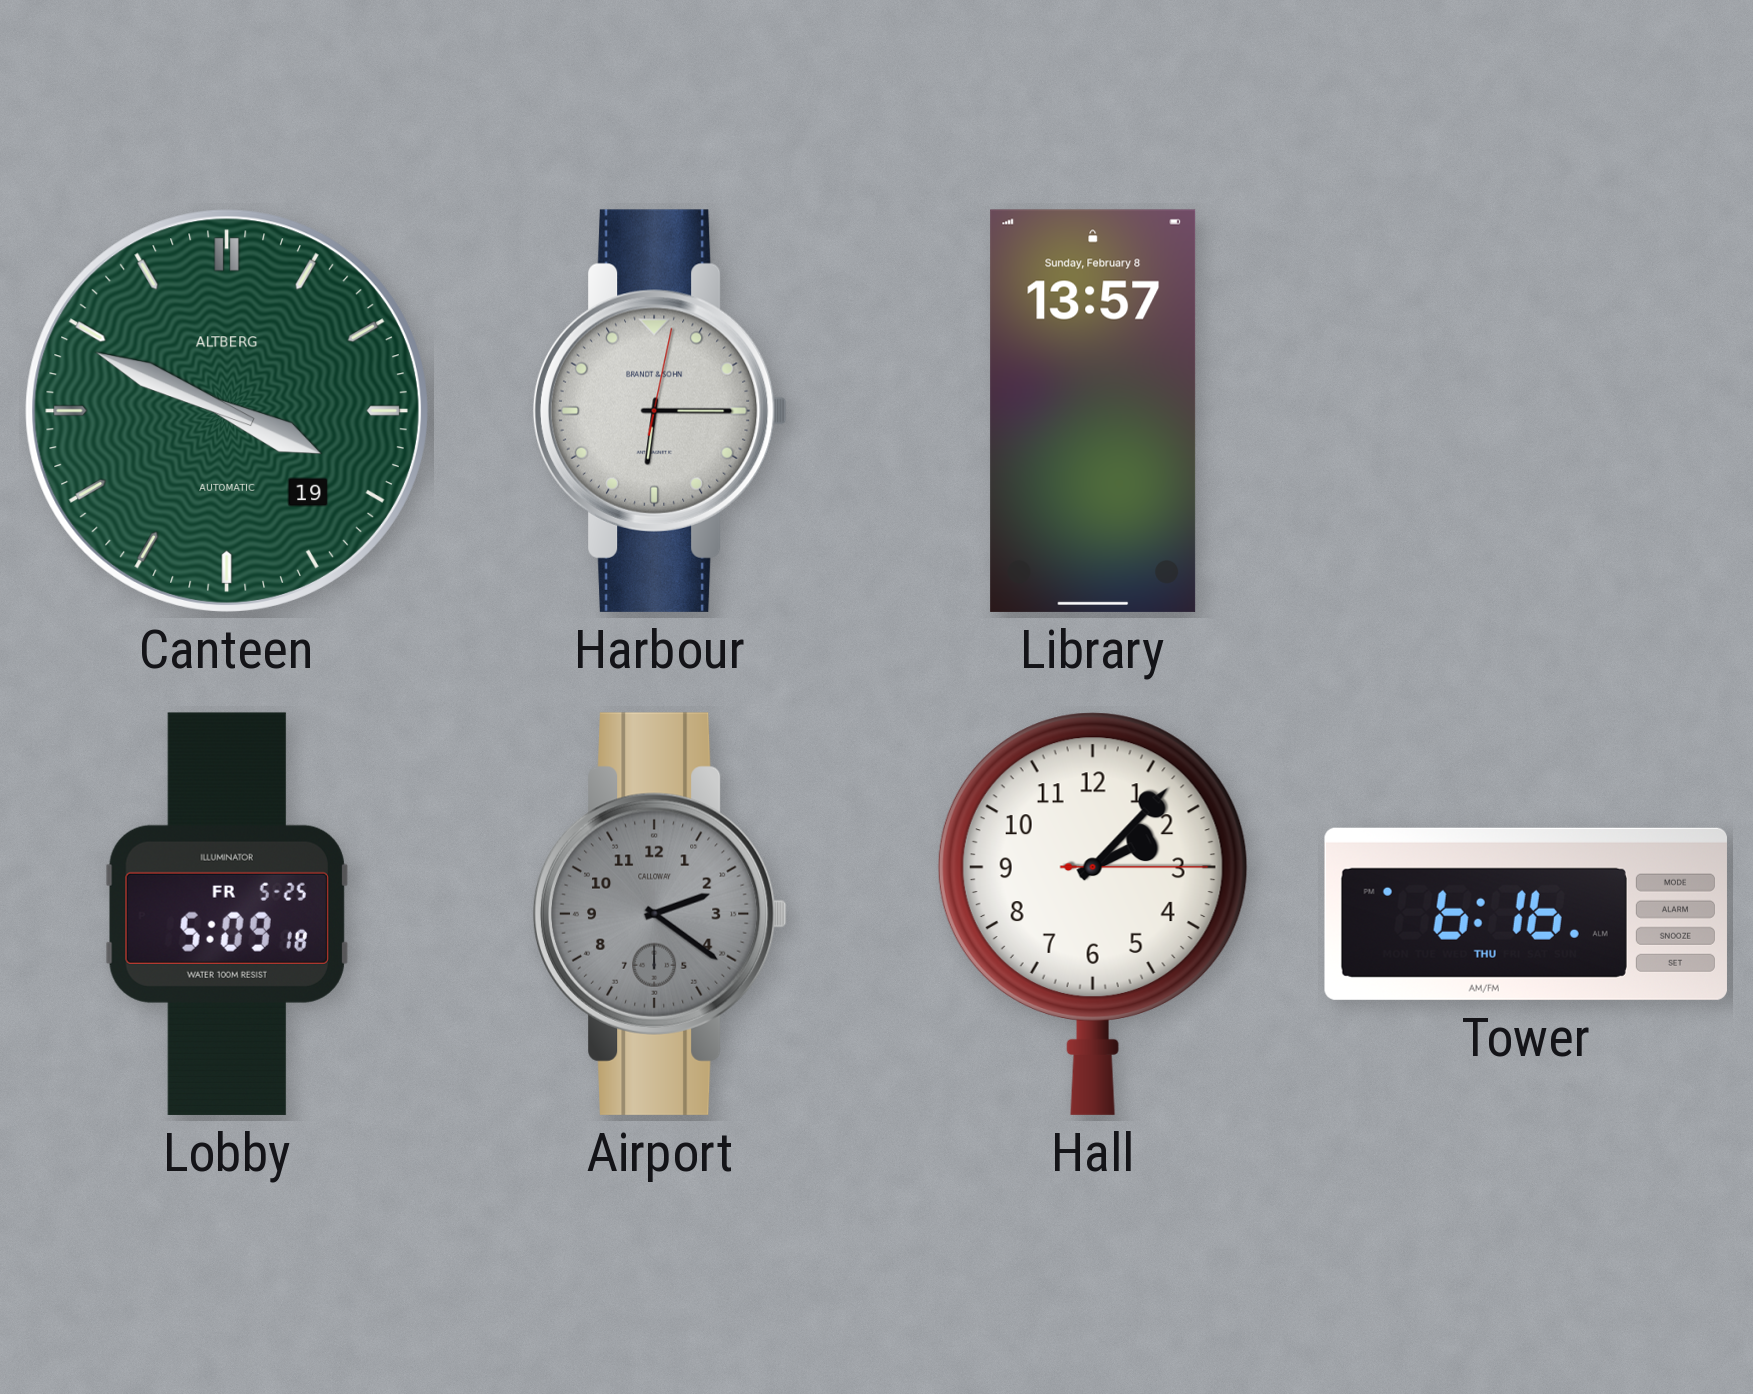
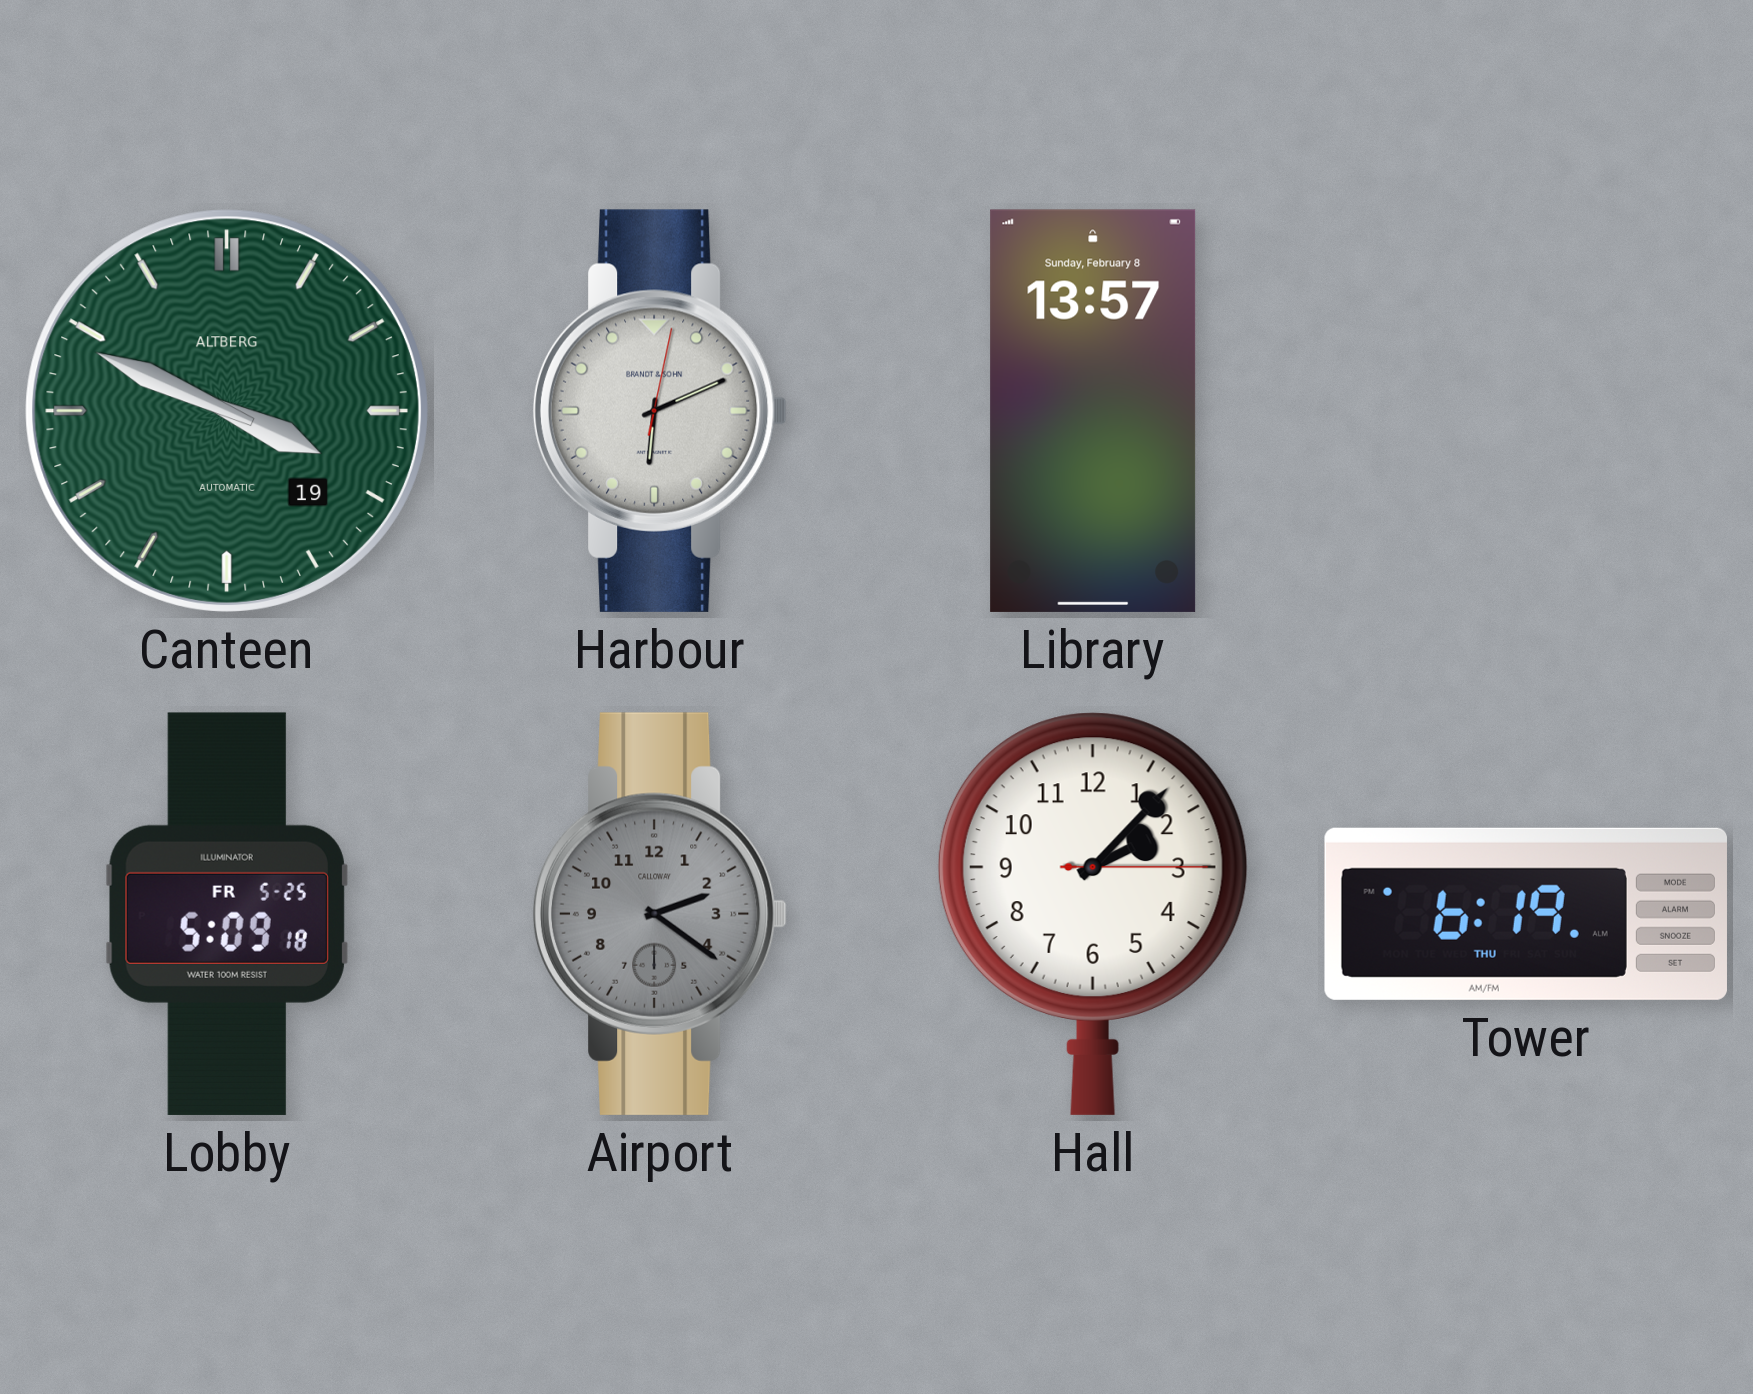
Harbour: 6:15 -> 6:11
Tower: 6:16 -> 6:19
